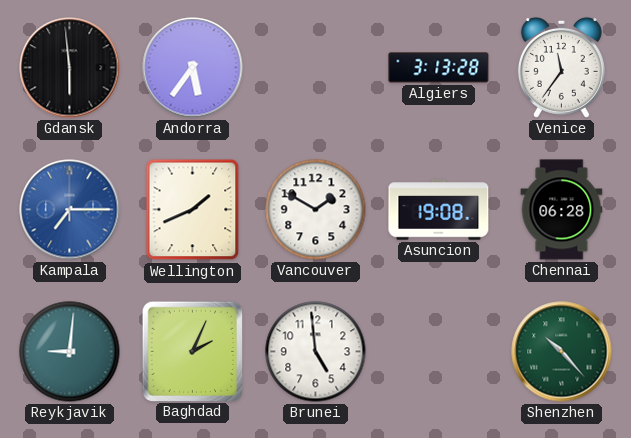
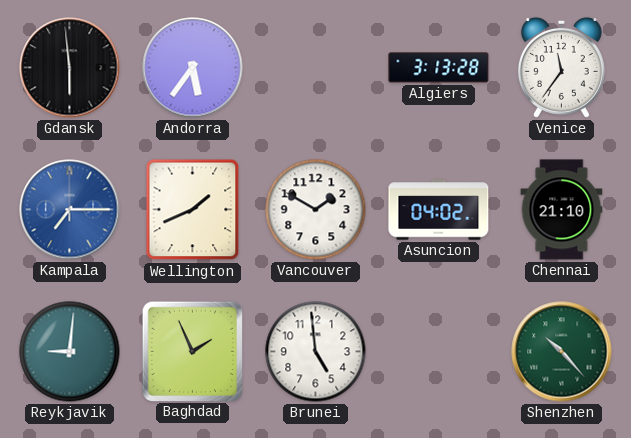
Asuncion: 19:08 -> 04:02
Chennai: 06:28 -> 21:10
Baghdad: 2:04 -> 1:56
